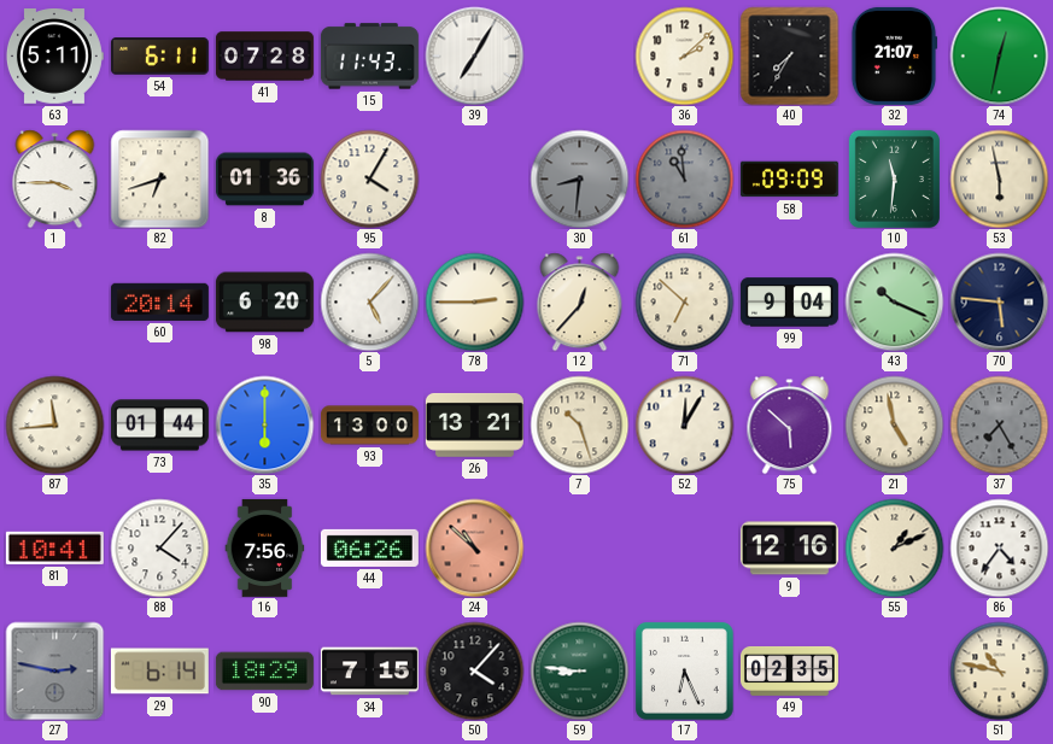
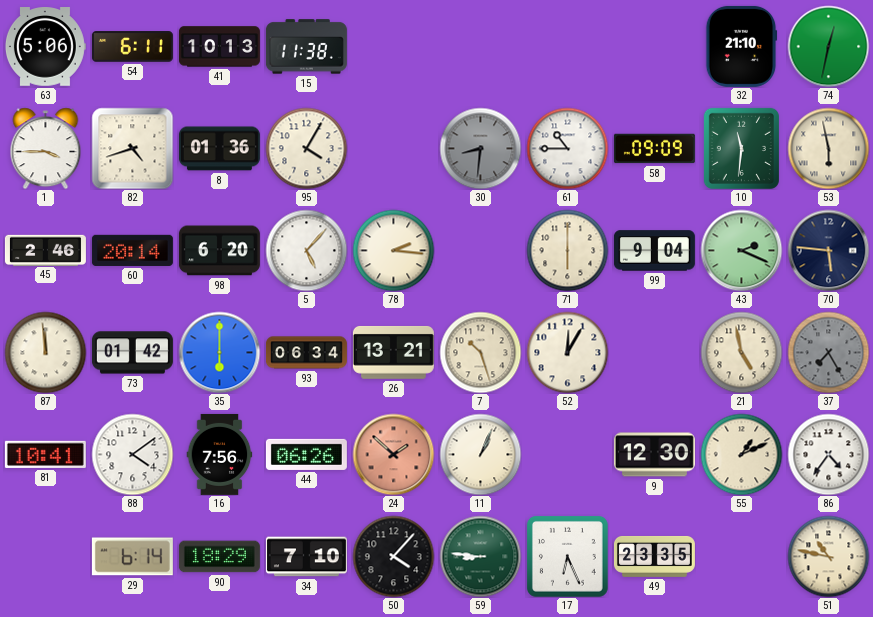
63: 5:11 -> 5:06
41: 07:28 -> 10:13
15: 11:43 -> 11:38
39: 7:05 -> none
36: 2:08 -> none
40: 7:35 -> none
32: 21:07 -> 21:10
82: 6:42 -> 4:42
61: 10:59 -> 10:45
61 dial: grey -> white
45: none -> 2:46
78: 2:45 -> 2:16
12: 12:37 -> none
71: 6:52 -> 6:00
43: 10:19 -> 2:19
87: 11:44 -> 11:59
73: 01:44 -> 01:42
93: 13:00 -> 06:34
75: 5:52 -> none
88: 4:07 -> 4:09
24: 10:52 -> 1:52
11: none -> 1:04
9: 12:16 -> 12:30
27: 2:47 -> none
34: 7:15 -> 7:10
49: 02:35 -> 23:35
